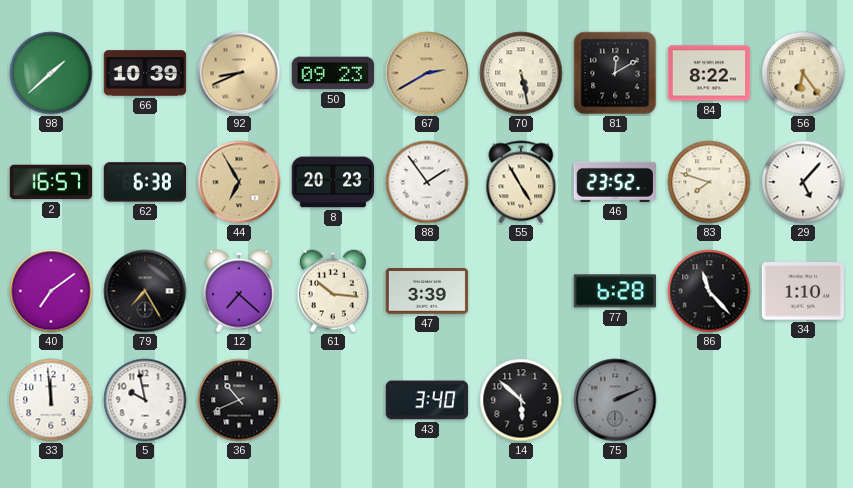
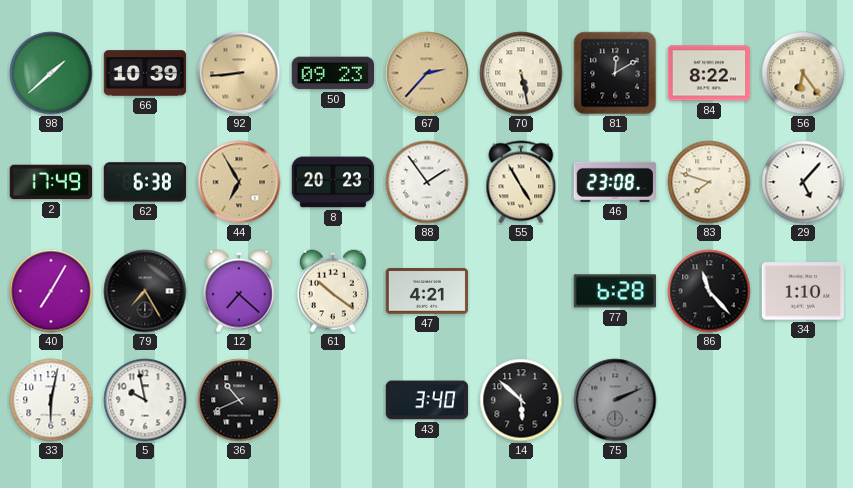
92: 8:41 -> 8:44
67: 2:40 -> 2:37
2: 16:57 -> 17:49
46: 23:52 -> 23:08
40: 7:09 -> 7:05
61: 10:16 -> 10:21
47: 3:39 -> 4:21
33: 11:59 -> 6:02
